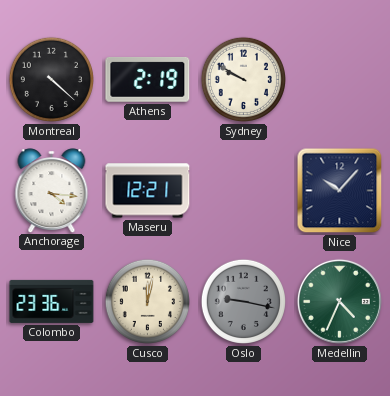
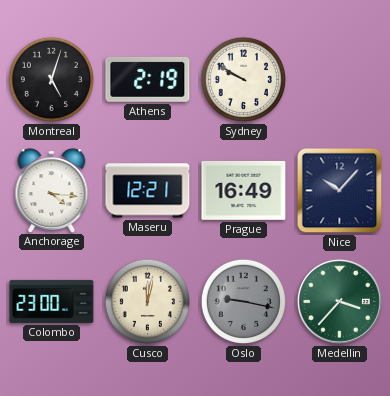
Montreal: 4:22 -> 5:03
Prague: none -> 16:49
Colombo: 23:36 -> 23:00
Medellin: 4:34 -> 3:37
